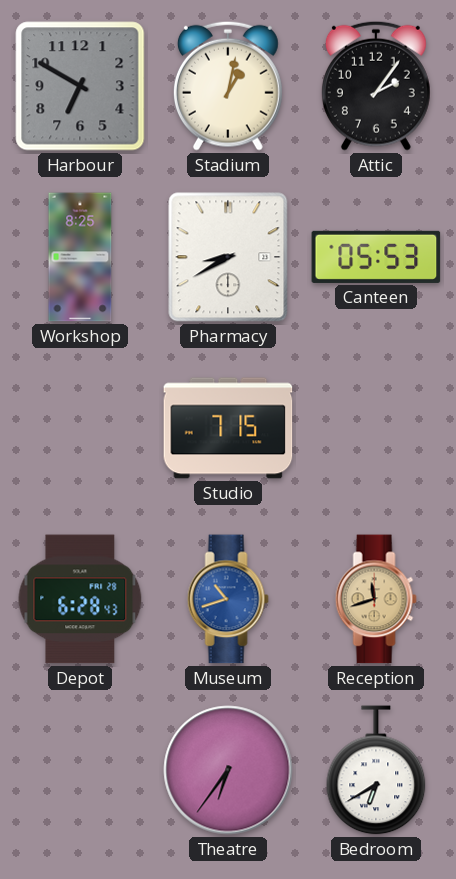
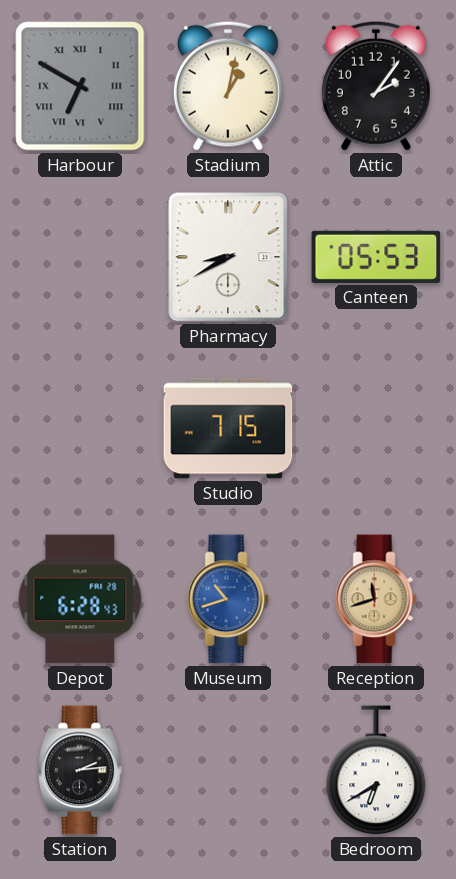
Harbour numerals: Arabic -> Roman
Workshop: 8:25 -> none
Station: none -> 2:14
Theatre: 6:36 -> none
